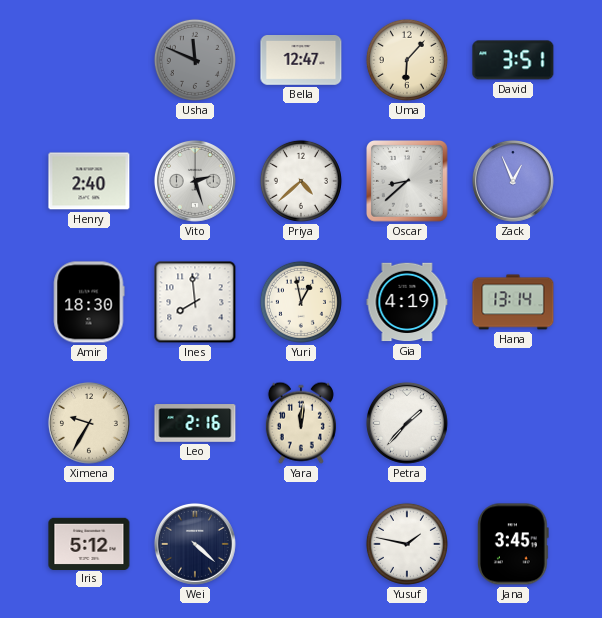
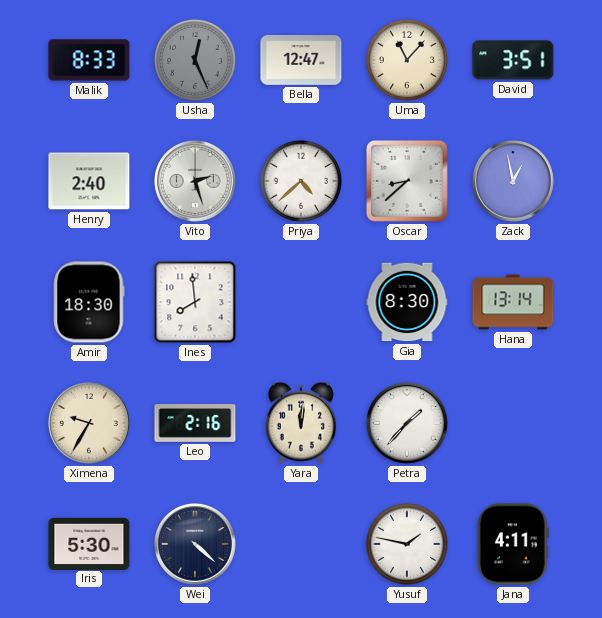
Malik: none -> 8:33
Usha: 11:49 -> 12:26
Uma: 6:07 -> 11:07
Zack: 12:56 -> 12:58
Yuri: 12:58 -> none
Gia: 4:19 -> 8:30
Iris: 5:12 -> 5:30
Jana: 3:45 -> 4:11
